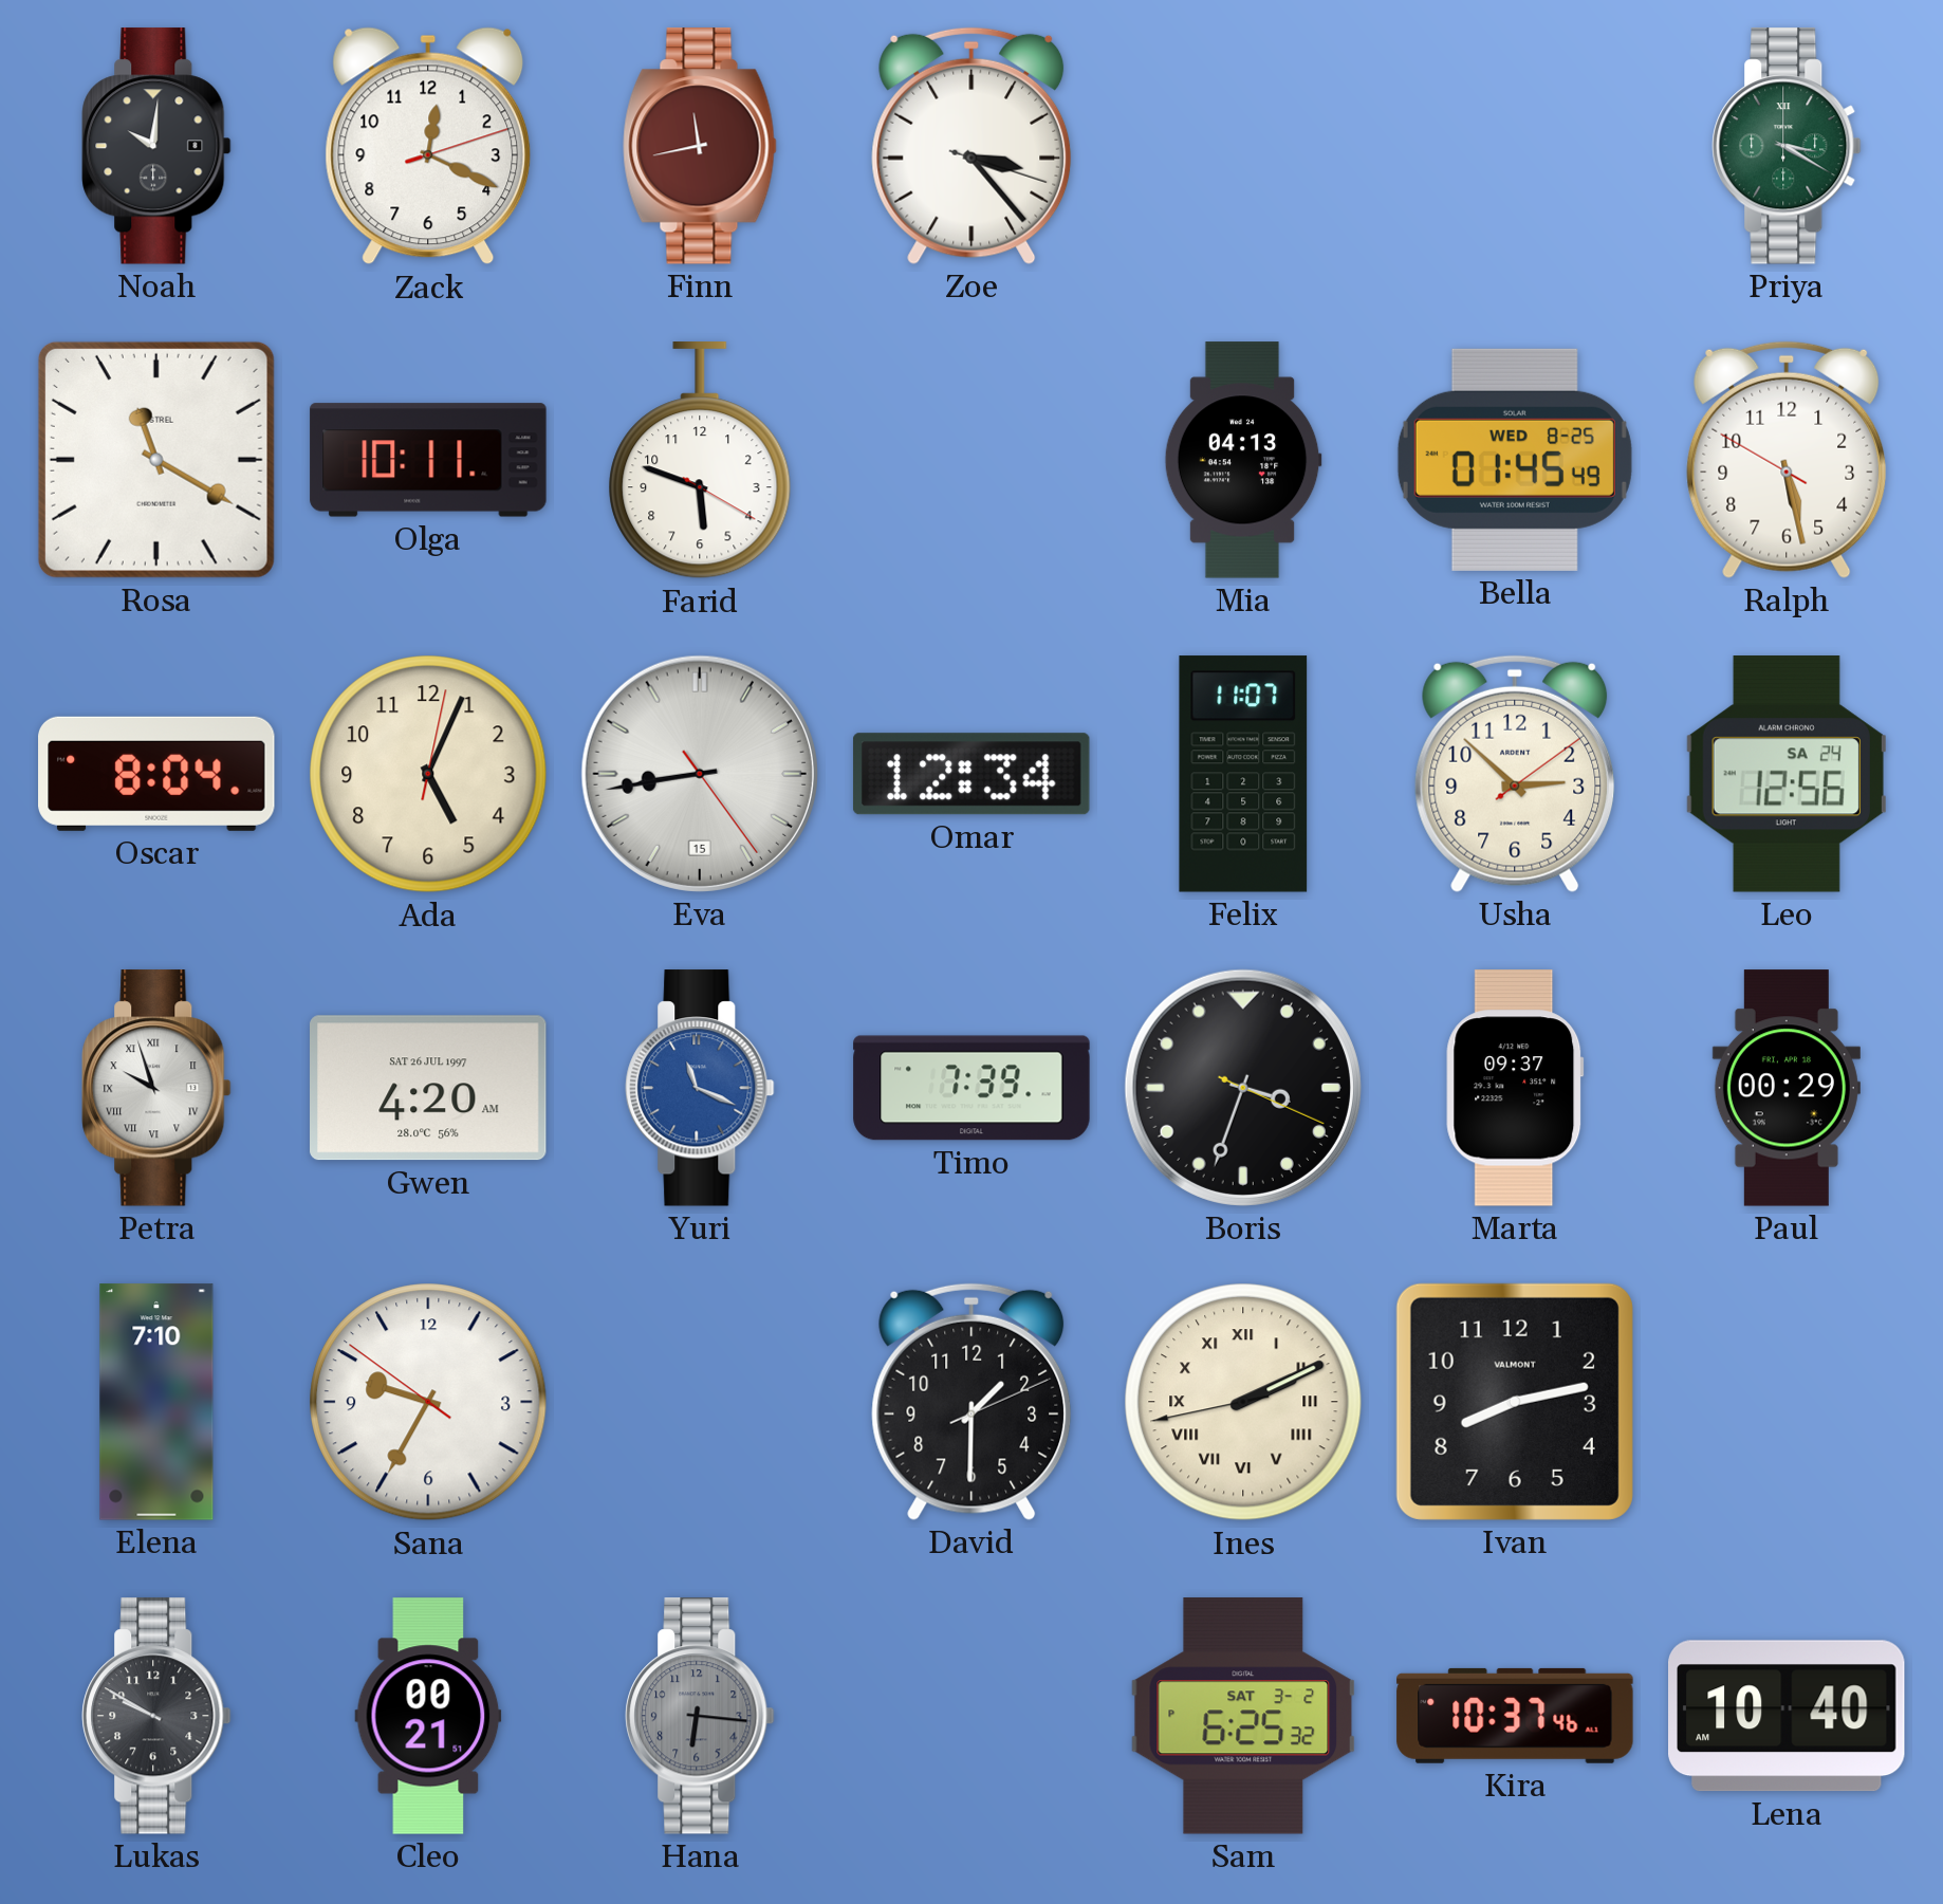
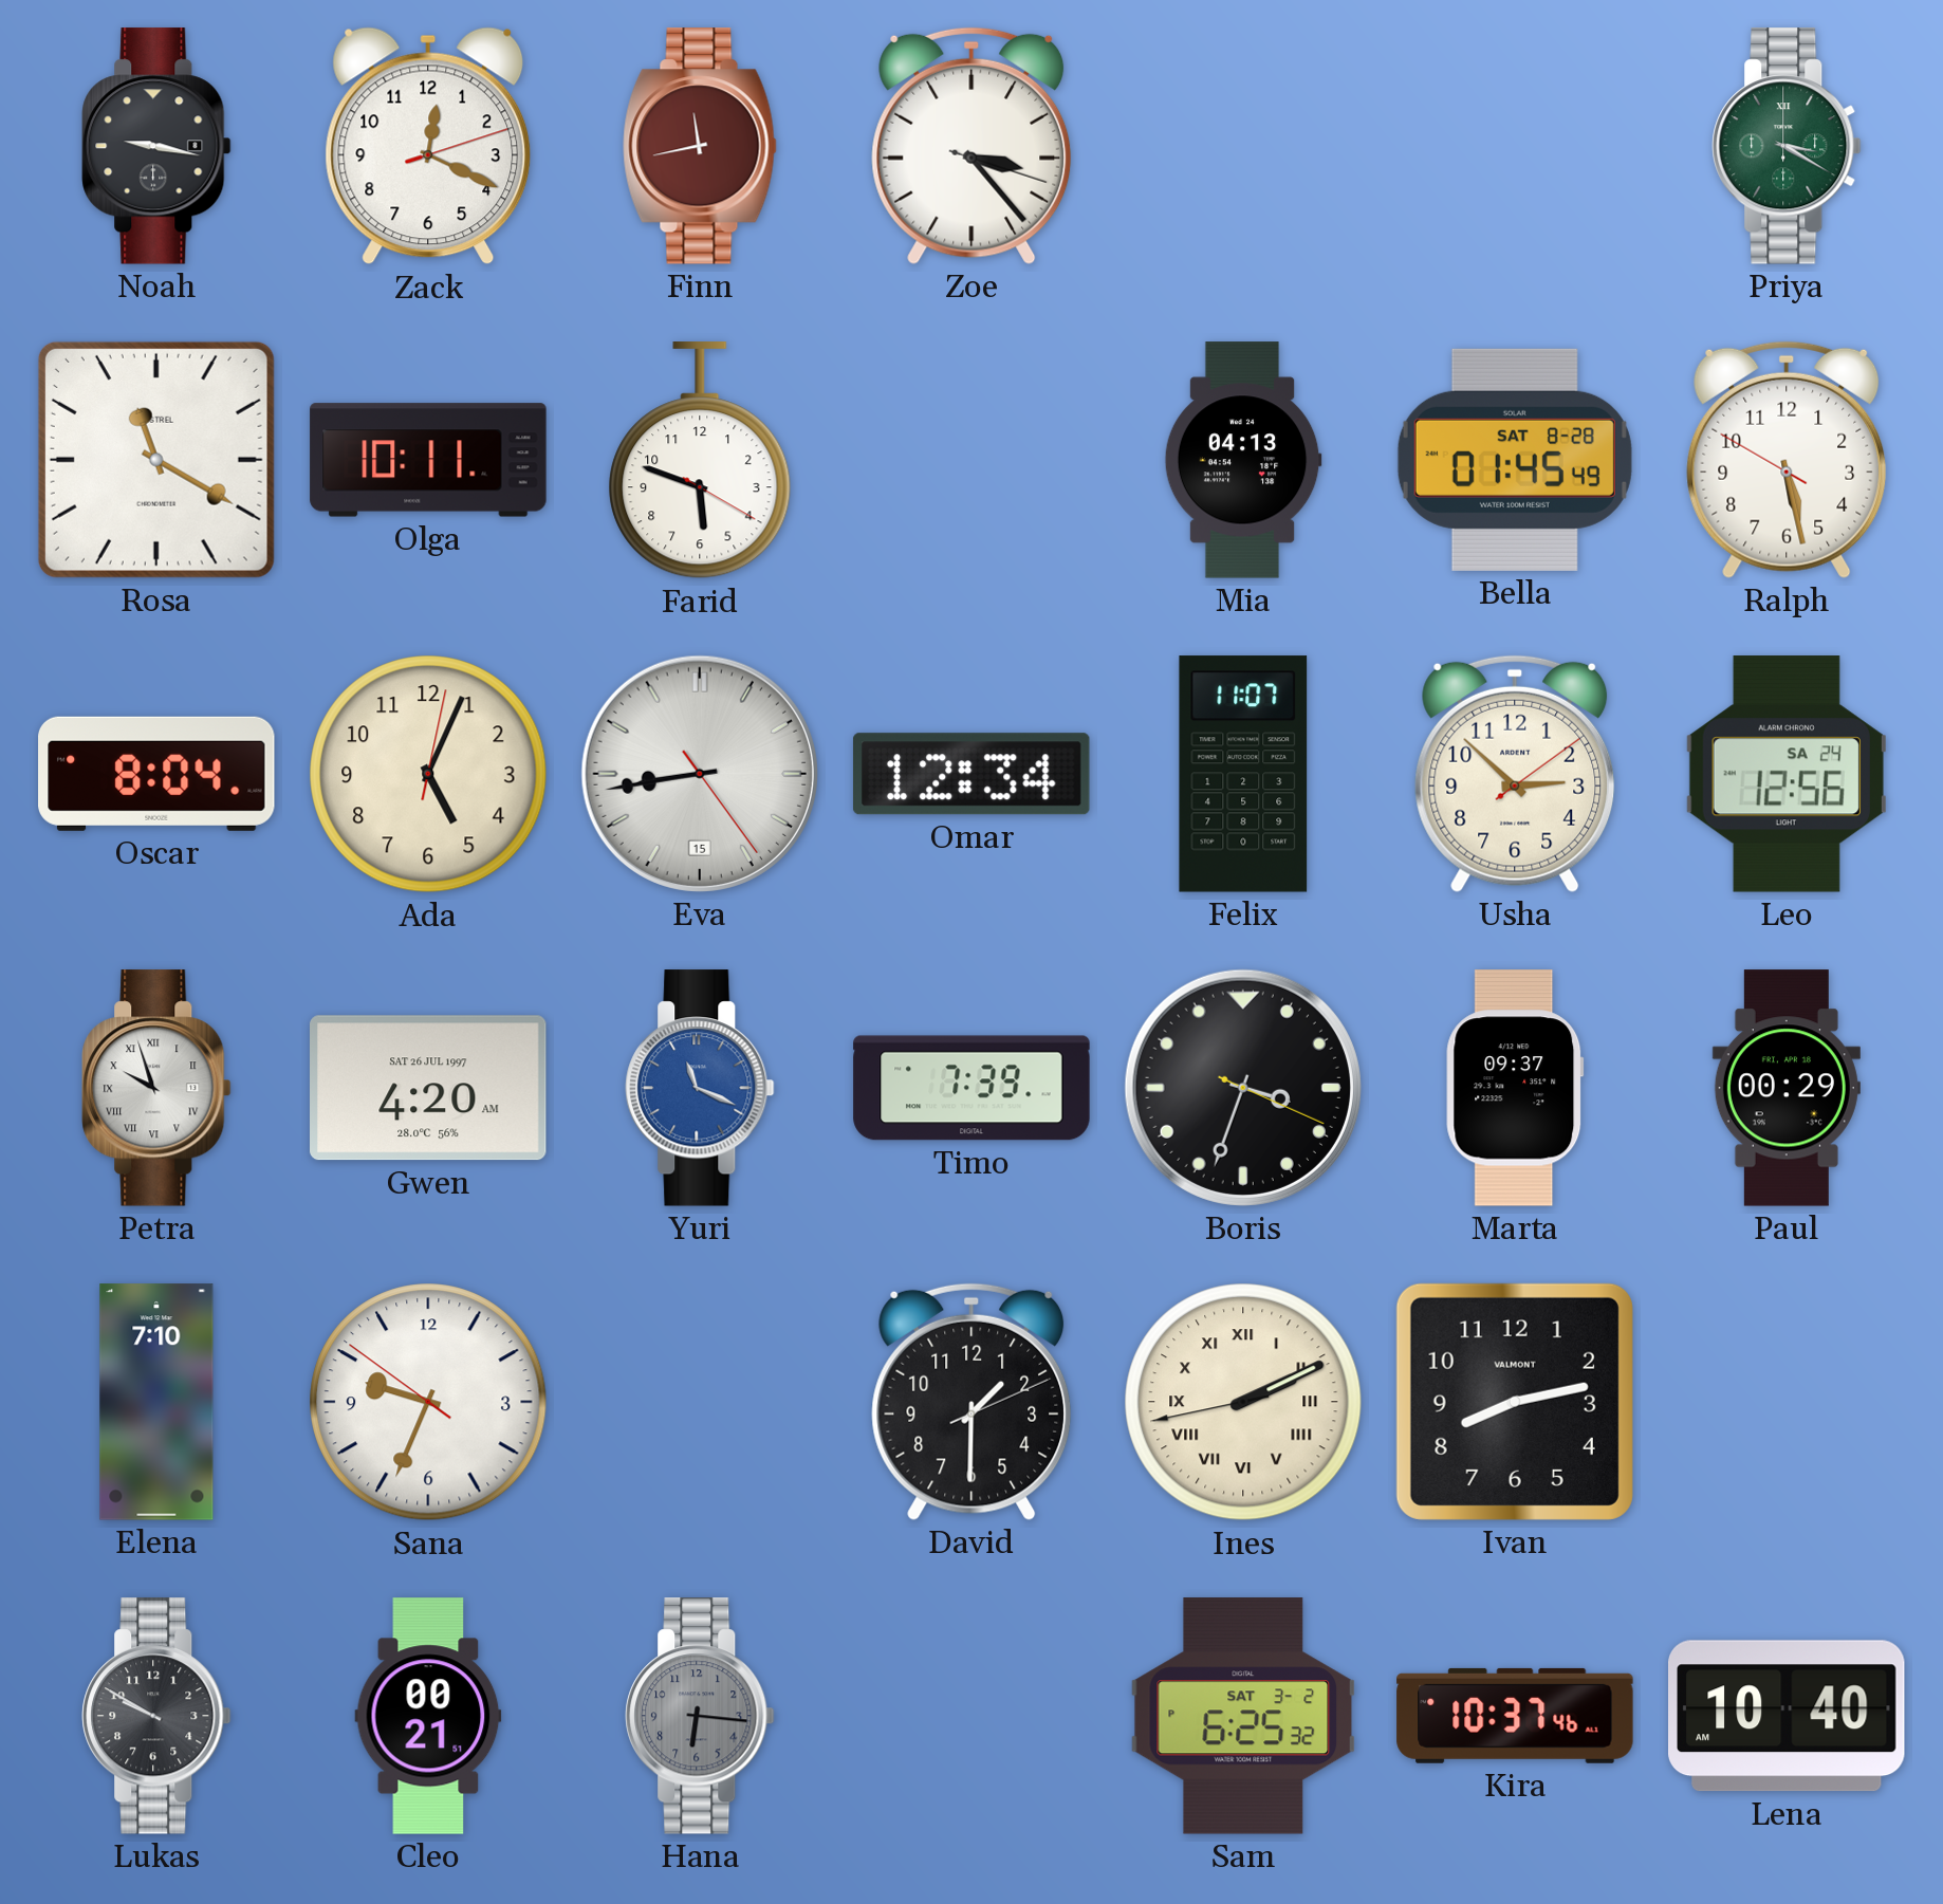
Noah: 10:01 -> 9:17
Bella date: WED 8-25 -> SAT 8-28
Sana: 9:34 -> 9:33
